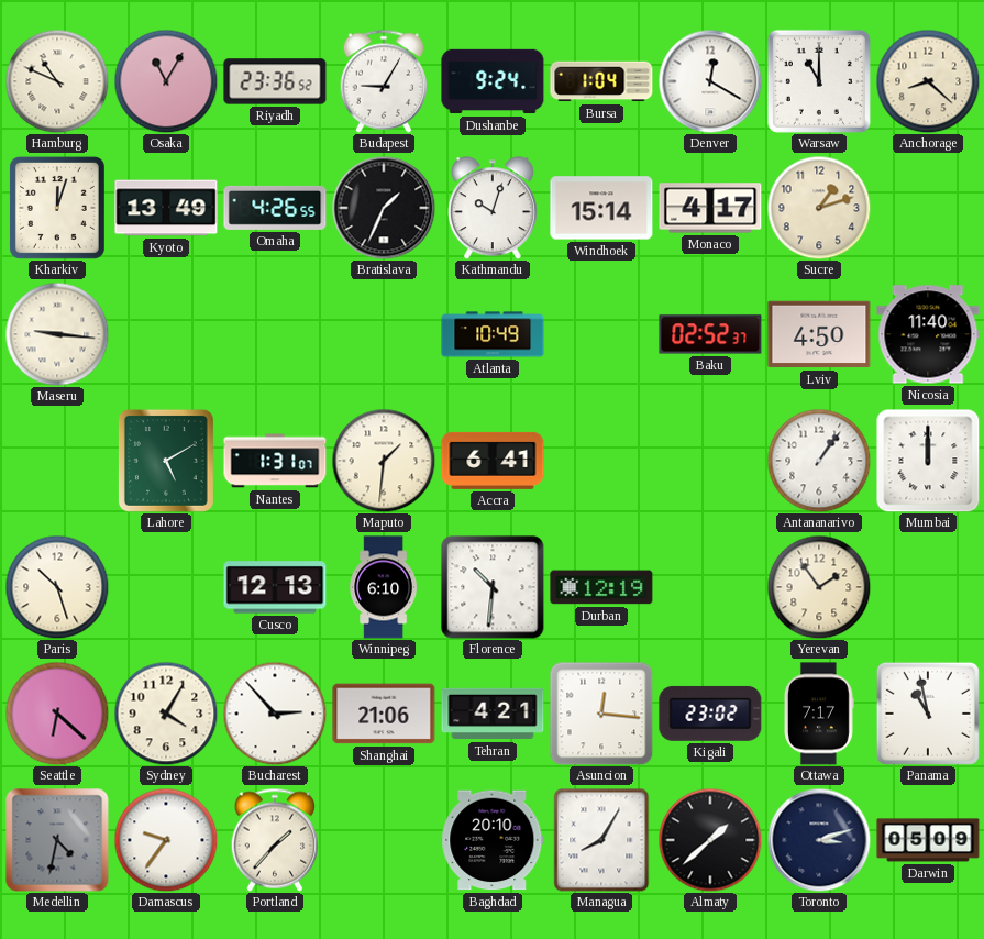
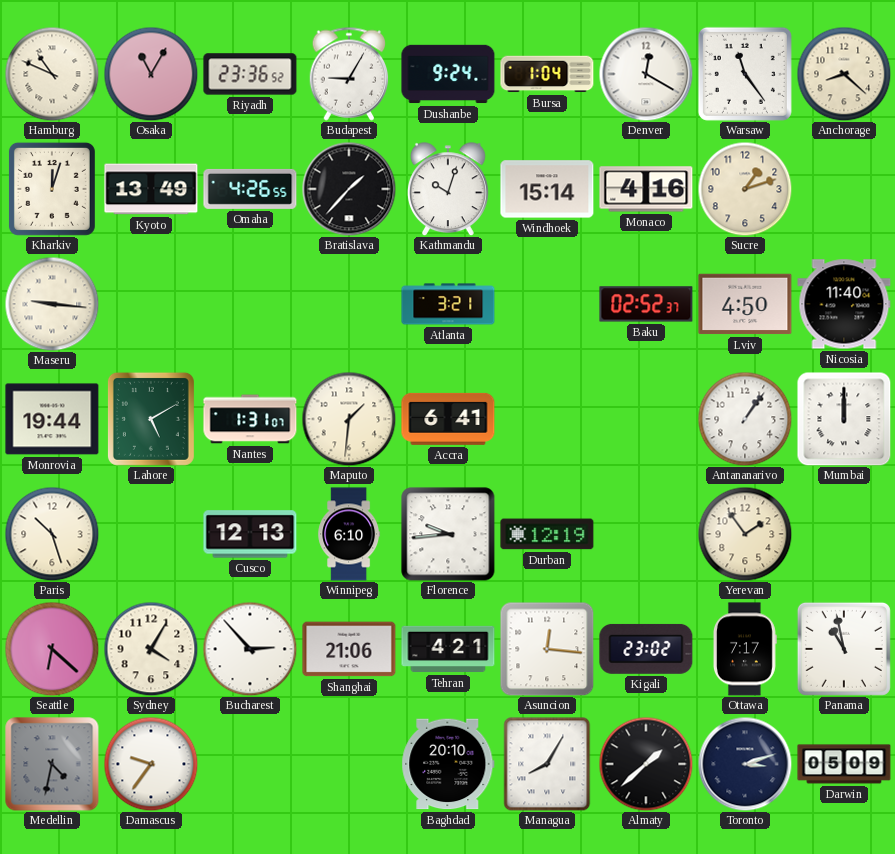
Warsaw: 11:00 -> 11:24
Bratislava: 1:34 -> 1:37
Monaco: 4:17 -> 4:16
Atlanta: 10:49 -> 3:21
Monrovia: none -> 19:44
Florence: 10:31 -> 9:44
Portland: 1:37 -> none
